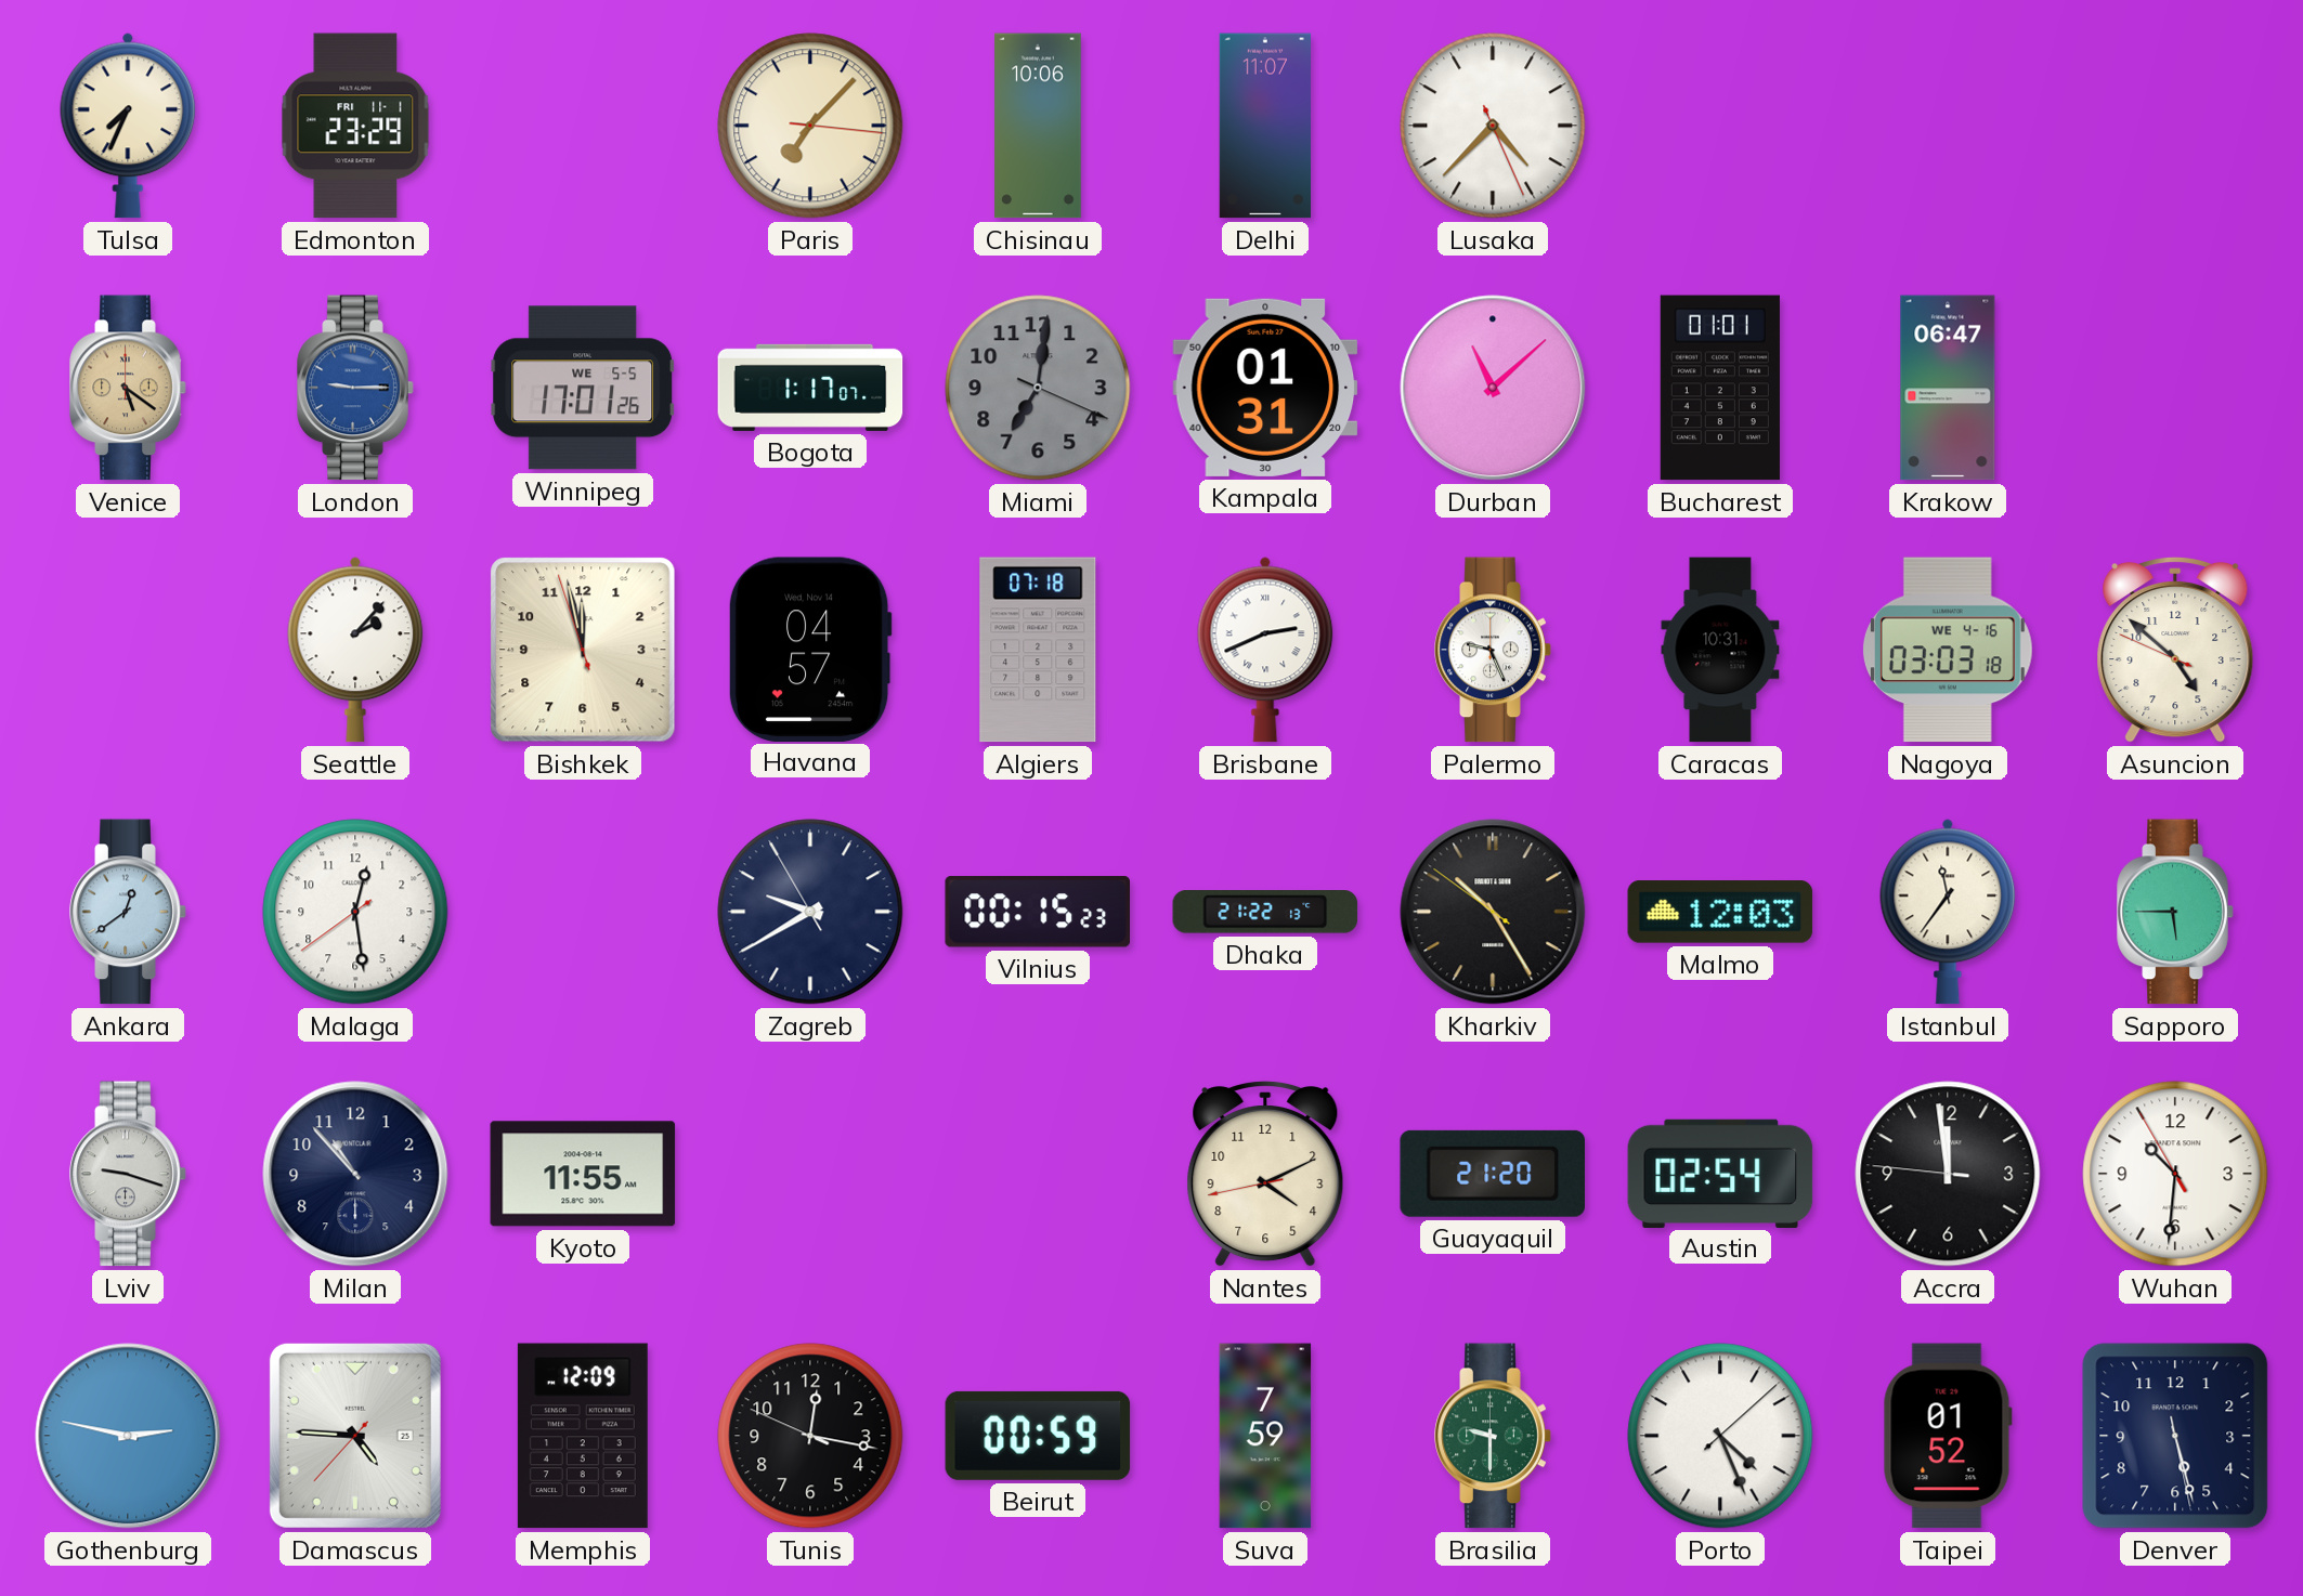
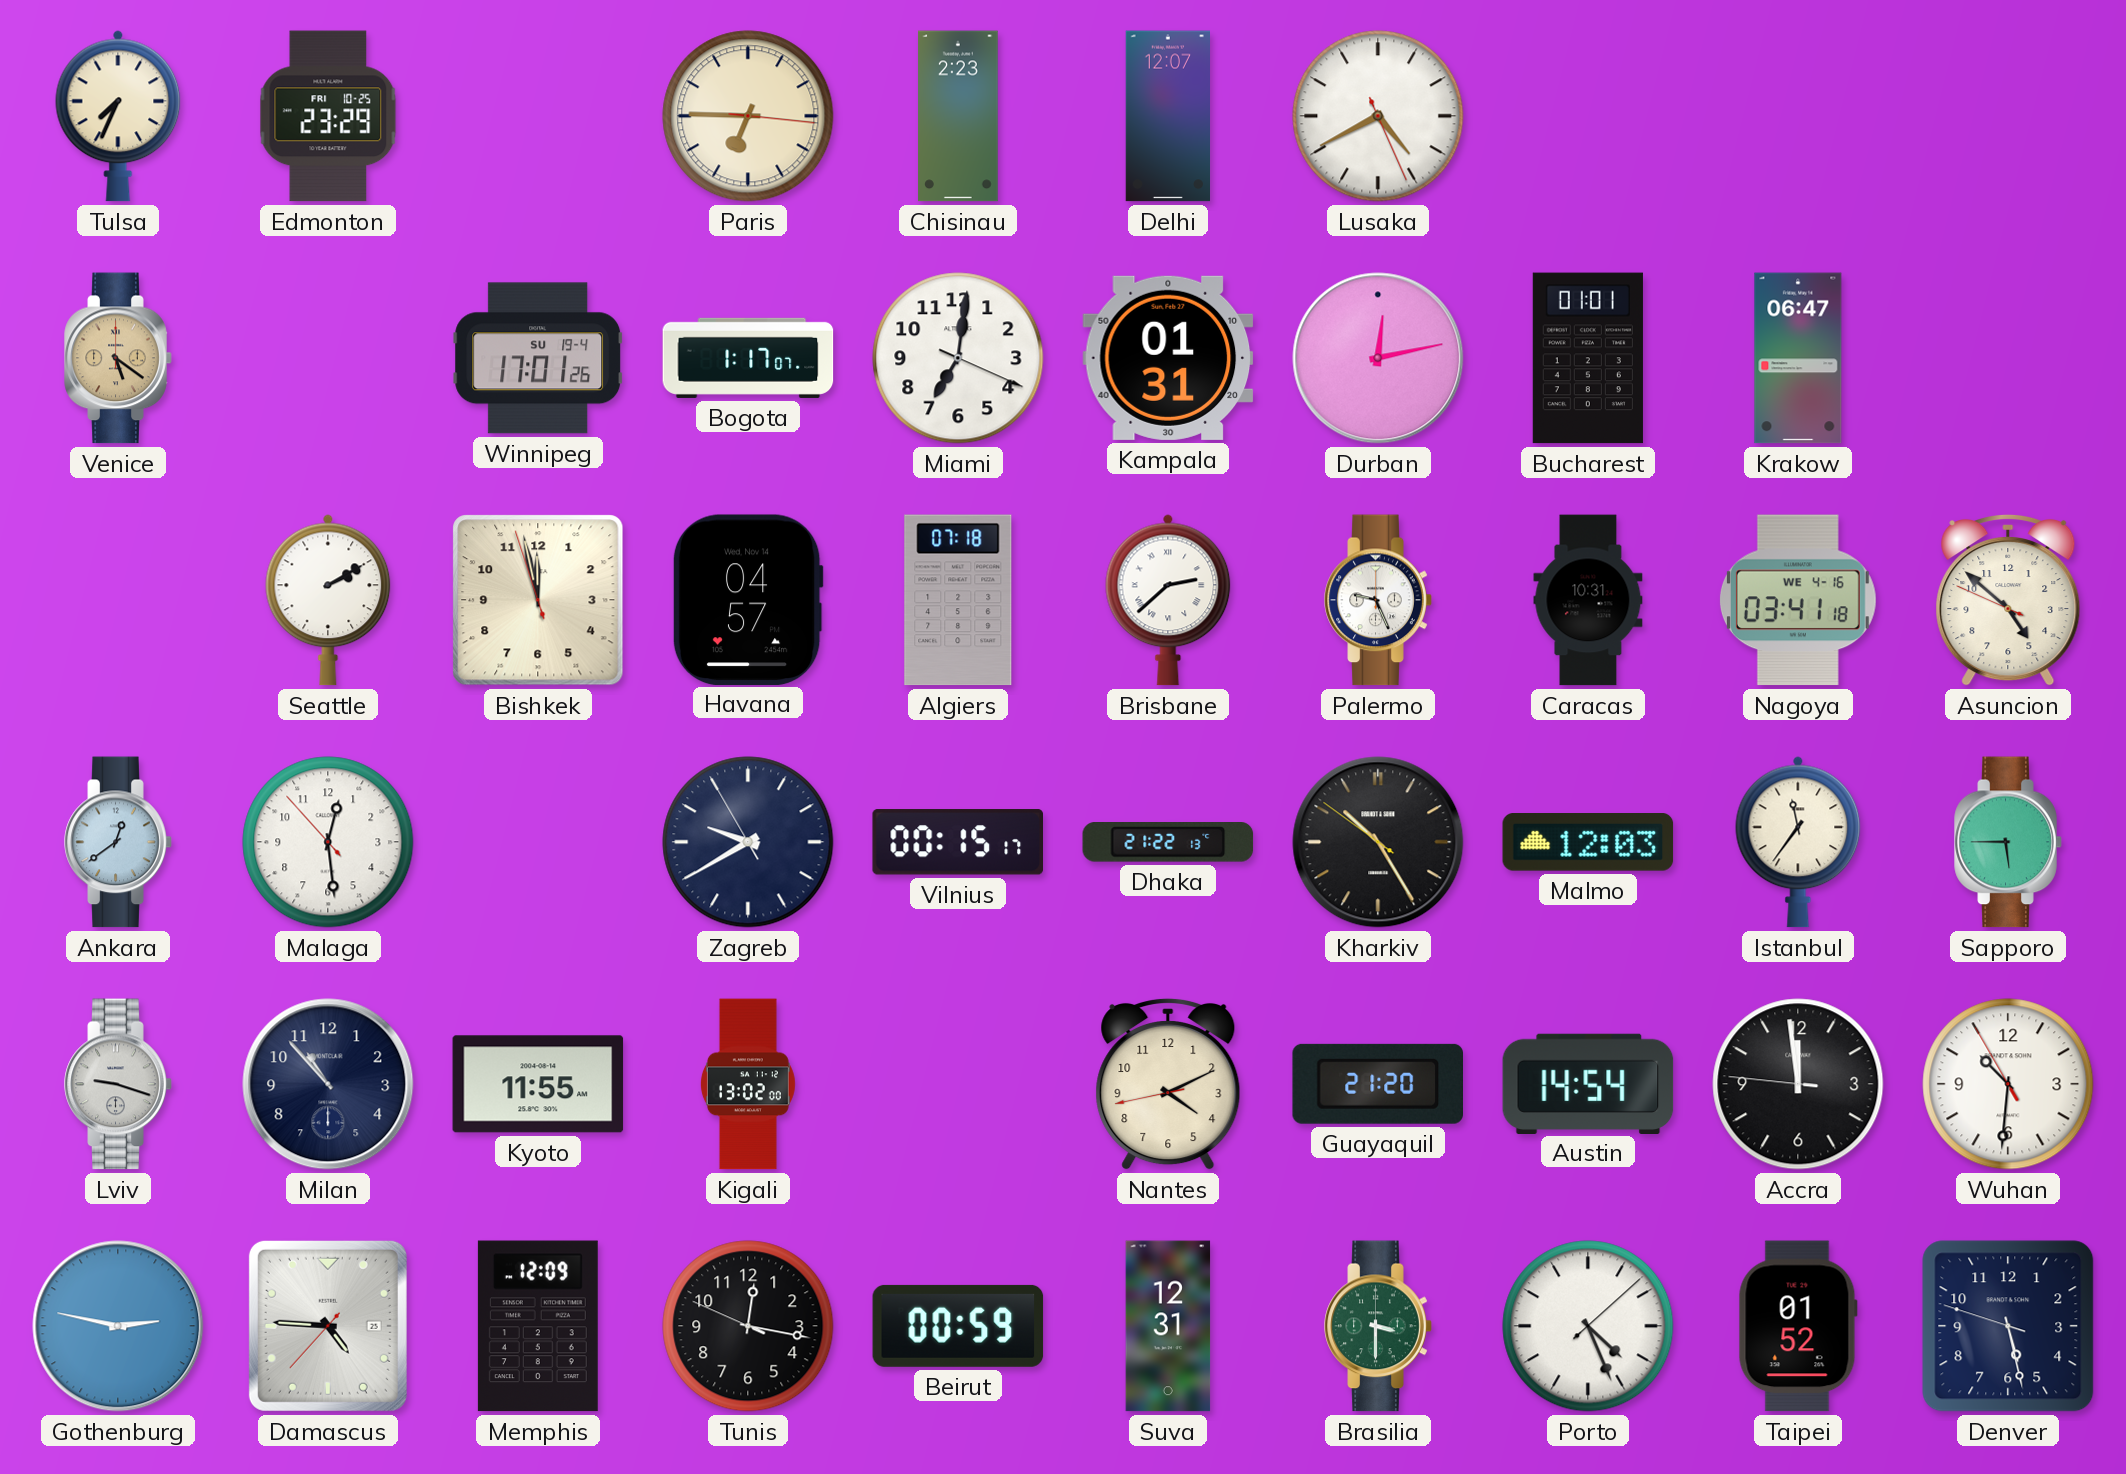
Edmonton date: FRI 11-1 -> FRI 10-25
Paris: 7:07 -> 6:45
Chisinau: 10:06 -> 2:23
Delhi: 11:07 -> 12:07
Lusaka: 4:37 -> 4:40
London: 9:15 -> none
Winnipeg date: WE 5-5 -> SU 19-4
Miami dial: grey -> white
Durban: 11:08 -> 12:13
Seattle: 2:07 -> 2:10
Brisbane: 2:41 -> 2:38
Nagoya: 03:03 -> 03:41
Malaga: 12:28:39 -> 12:28:53
Vilnius: 00:15:23 -> 00:15:17
Kigali: none -> 13:02
Austin: 02:54 -> 14:54
Suva: 7:59 -> 12:31
Brasilia: 9:30 -> 3:30
Denver: 5:27:28 -> 5:27:48
